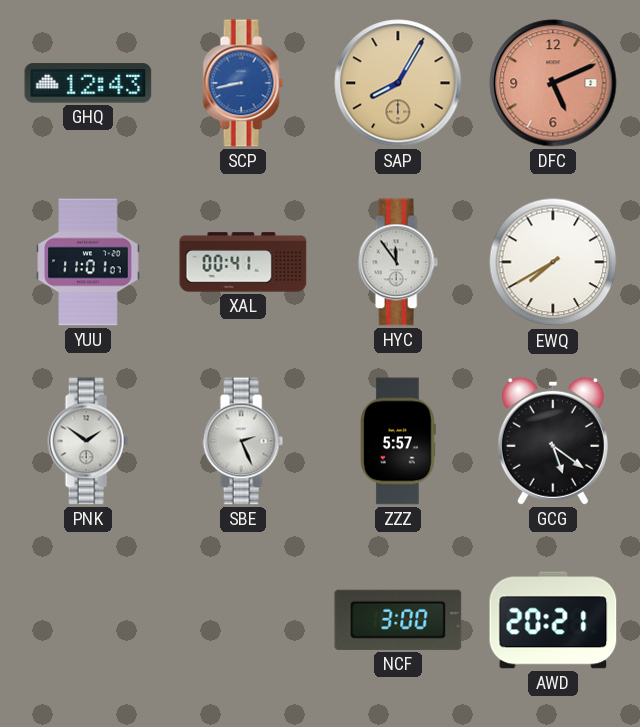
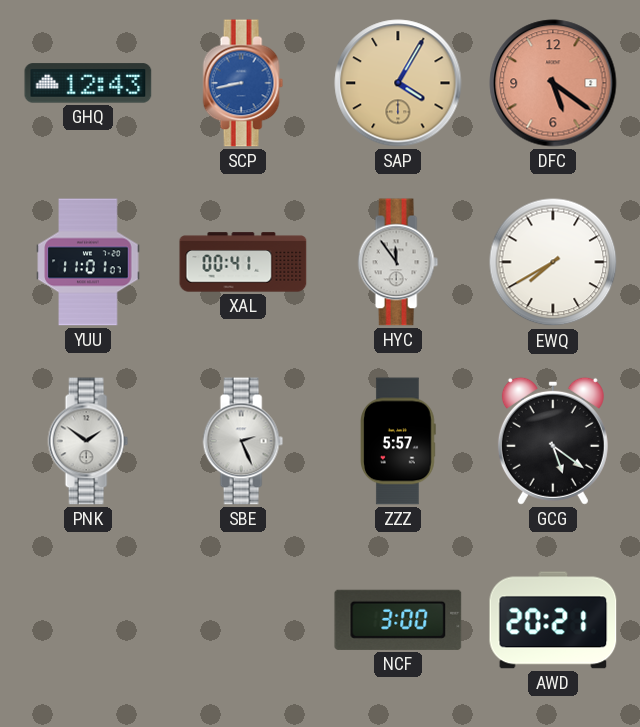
SAP: 8:05 -> 4:05
DFC: 5:11 -> 5:21
